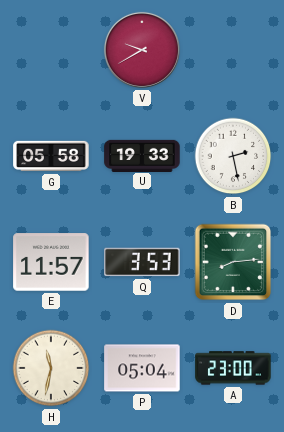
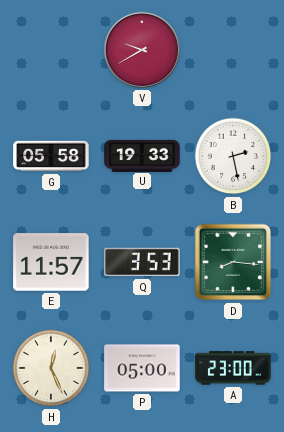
D: 8:14 -> 8:16
H: 11:32 -> 12:26
P: 05:04 -> 05:00
